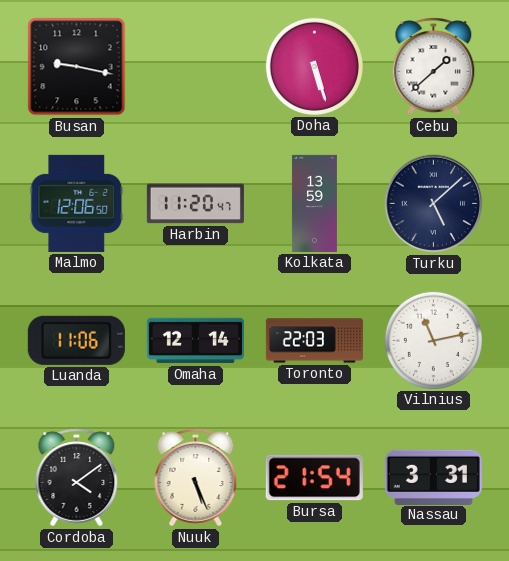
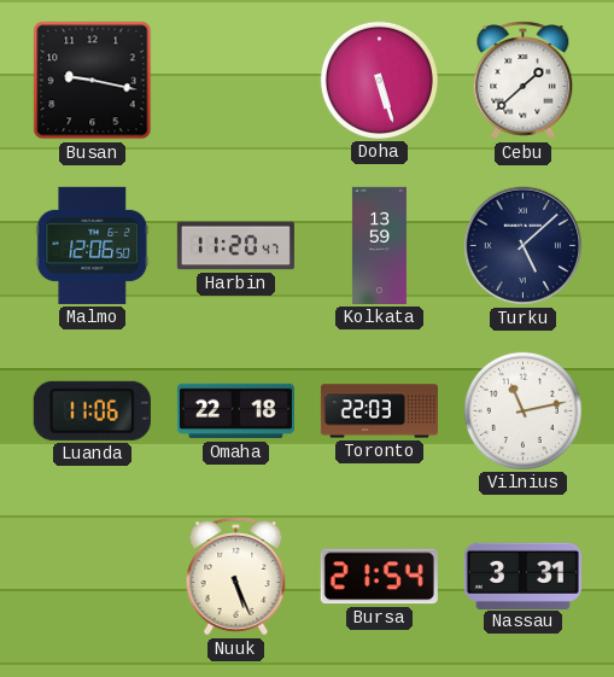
Omaha: 12:14 -> 22:18
Cordoba: 4:09 -> none
